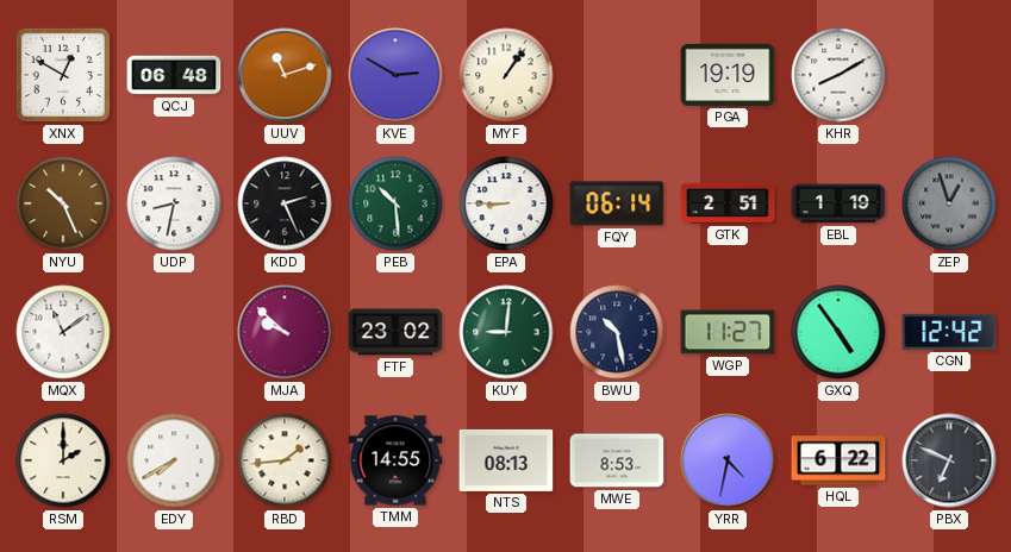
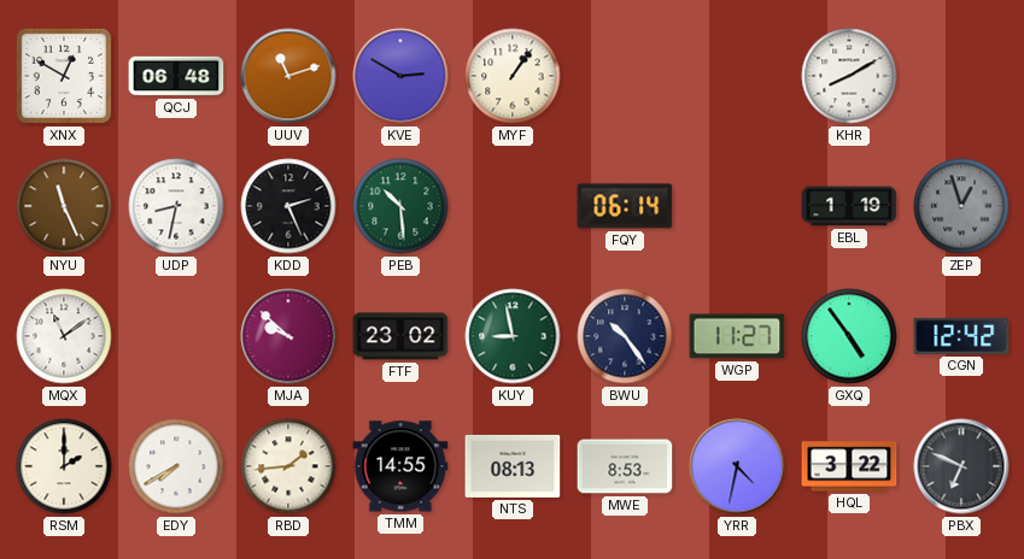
PGA: 19:19 -> none
NYU: 10:26 -> 11:26
EPA: 8:45 -> none
GTK: 2:51 -> none
KUY: 9:01 -> 8:58
BWU: 10:28 -> 10:24
HQL: 6:22 -> 3:22
